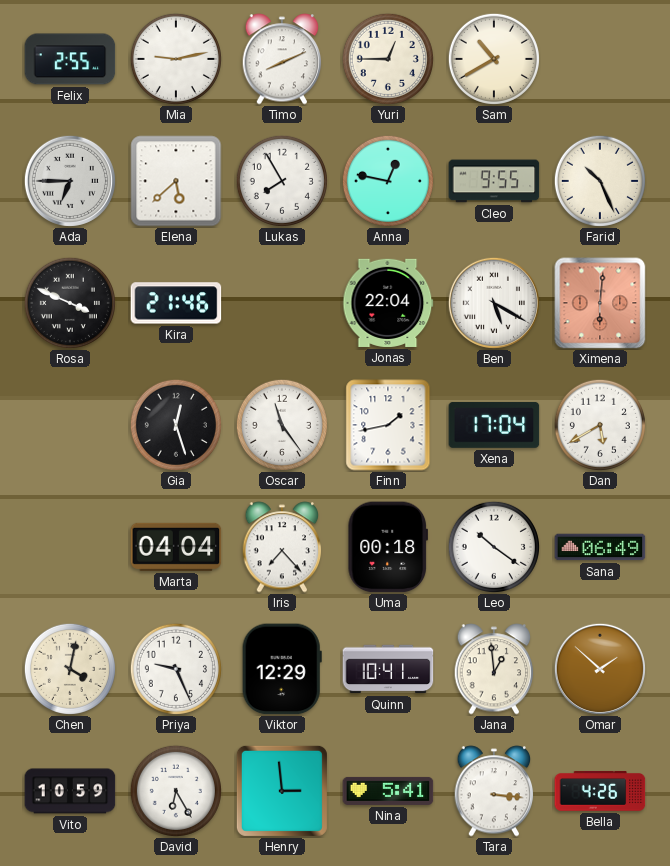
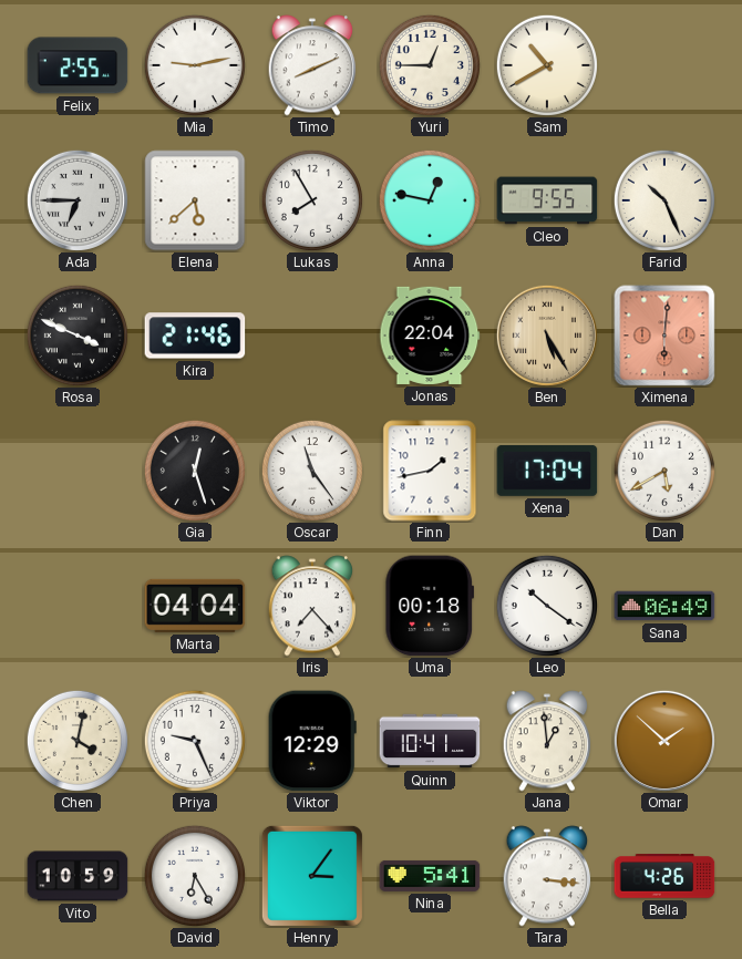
Ben: 5:20 -> 5:25
Ben dial: white -> champagne
Henry: 2:59 -> 3:06
